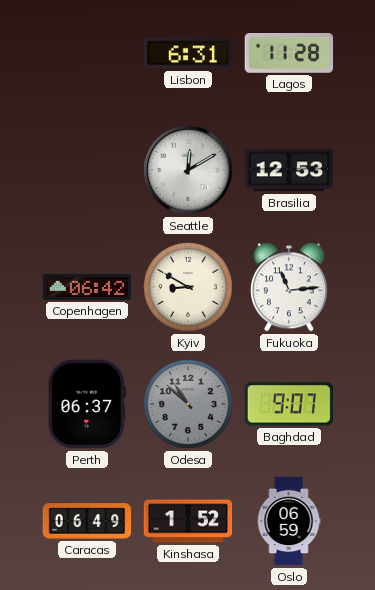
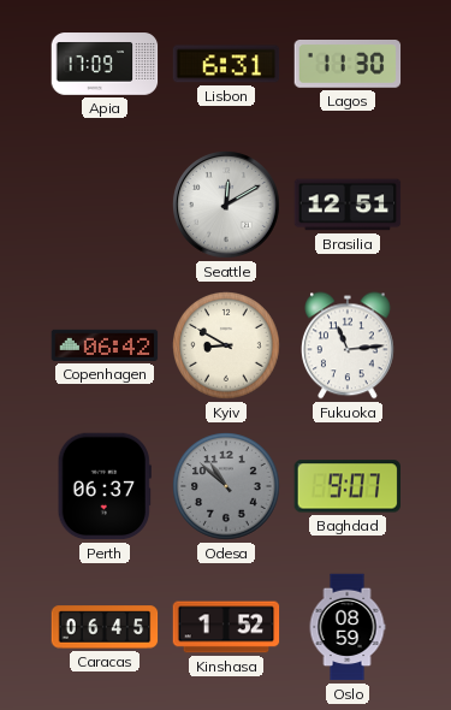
Apia: none -> 17:09
Lagos: 11:28 -> 11:30
Brasilia: 12:53 -> 12:51
Caracas: 06:49 -> 06:45
Oslo: 06:59 -> 08:59
